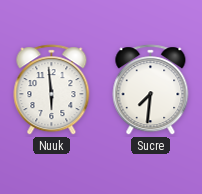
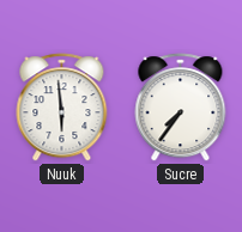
Sucre: 7:31 -> 7:36
